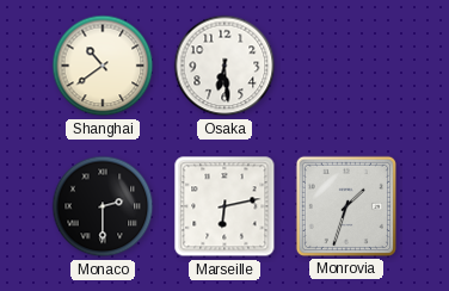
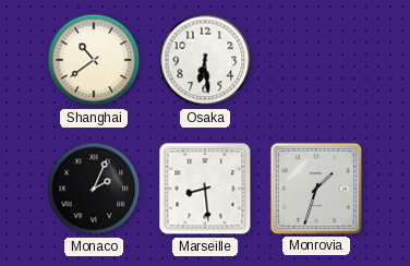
Monaco: 2:30 -> 2:04
Marseille: 6:13 -> 8:29
